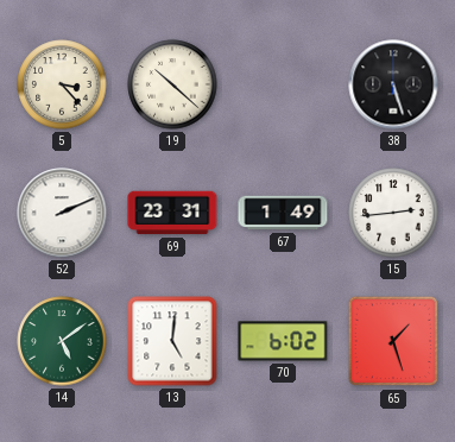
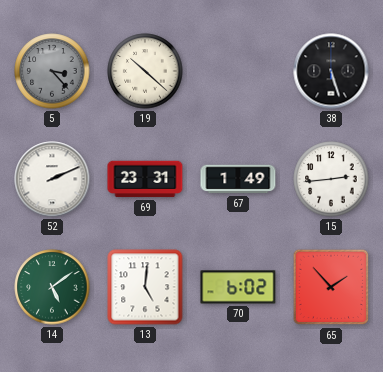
5 dial: cream -> grey
65: 1:27 -> 1:53
